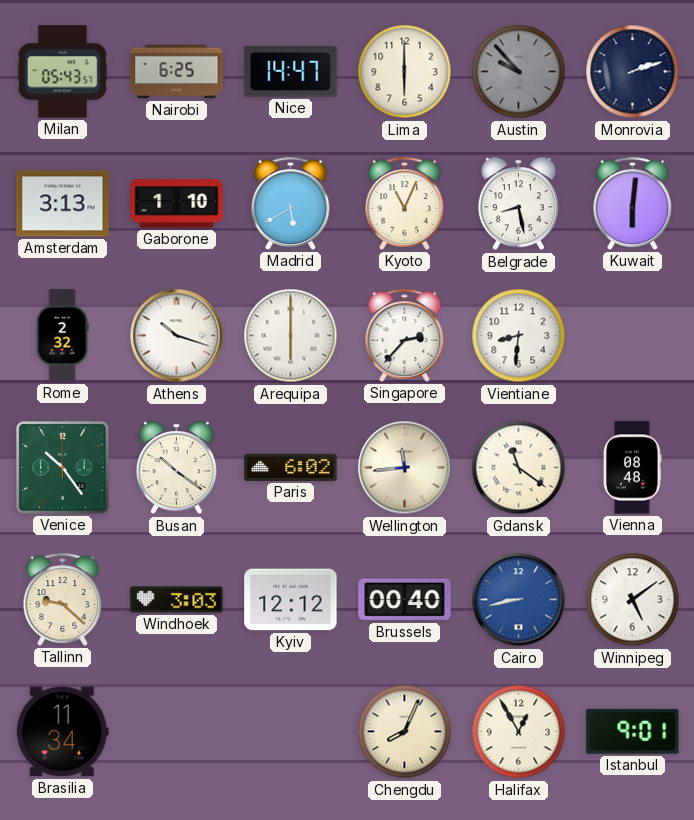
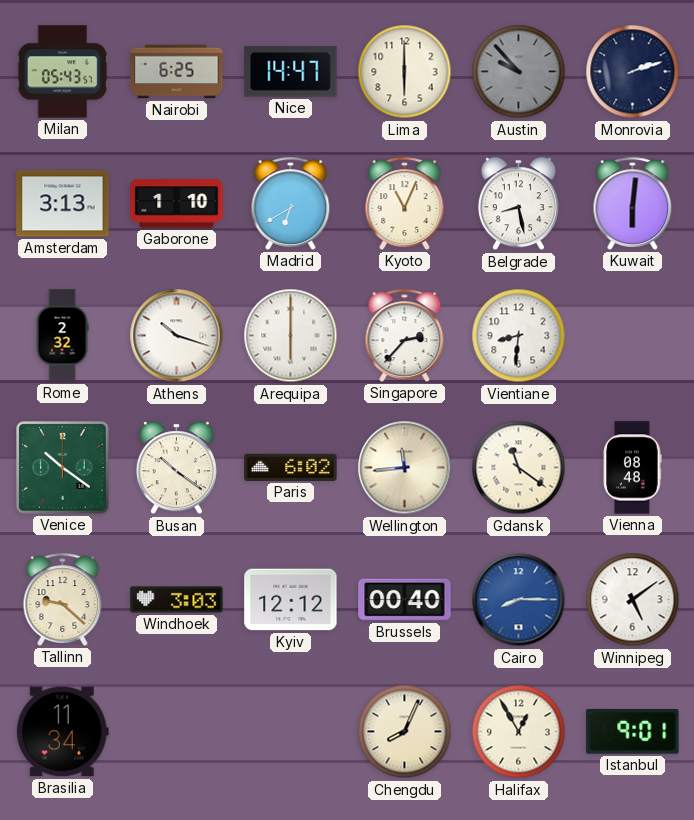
Madrid: 5:40 -> 6:40
Venice: 10:24 -> 10:21
Cairo: 8:43 -> 8:15
